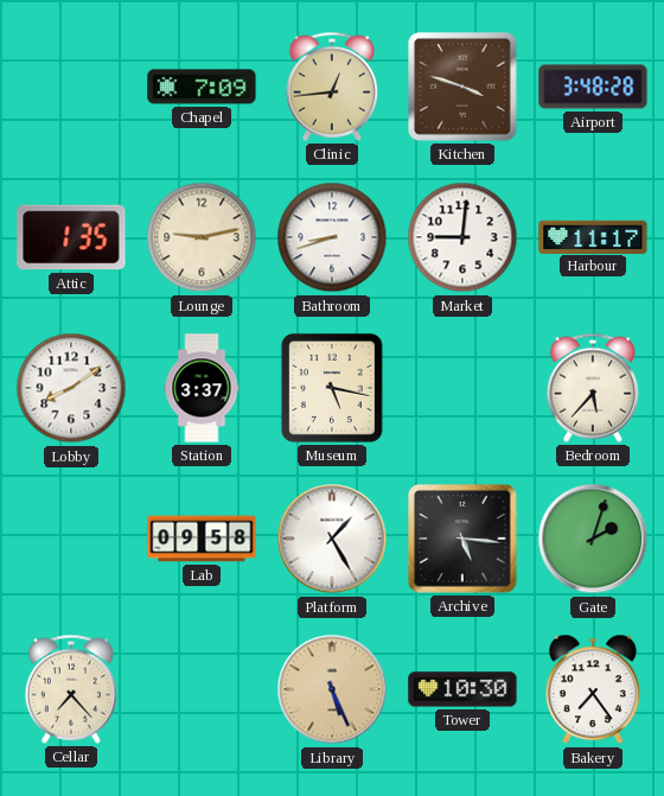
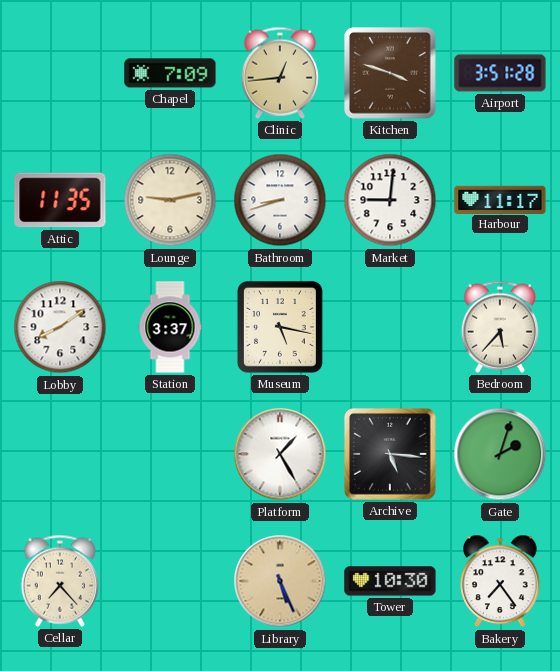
Airport: 3:48 -> 3:51
Attic: 1:35 -> 11:35
Lab: 09:58 -> none
